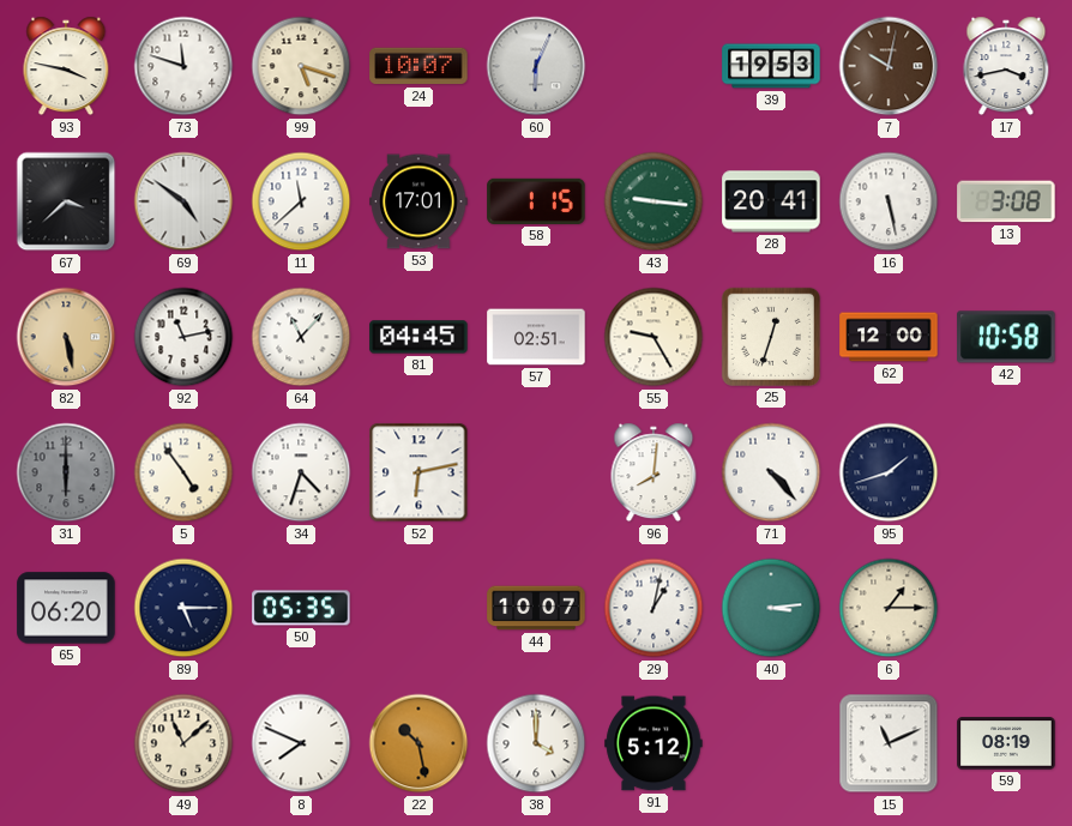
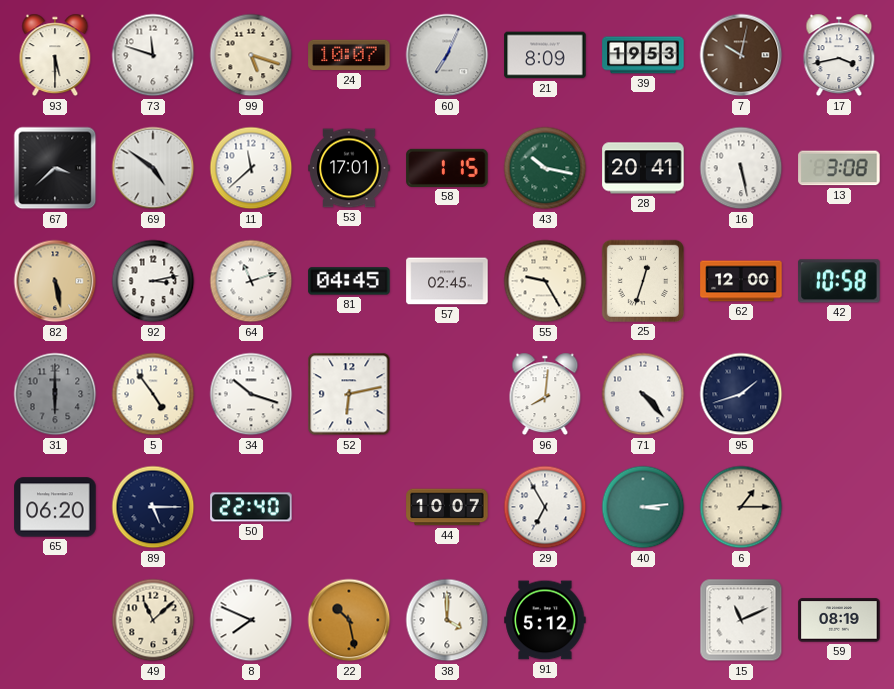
93: 3:47 -> 5:30
60: 6:04 -> 7:04
21: none -> 8:09
43: 9:16 -> 10:17
92: 11:13 -> 3:13
64: 11:07 -> 11:12
57: 02:51 -> 02:45
34: 4:33 -> 10:18
50: 05:35 -> 22:40
29: 1:02 -> 6:55
